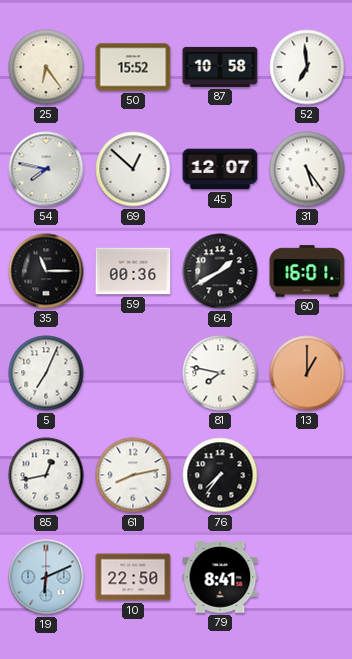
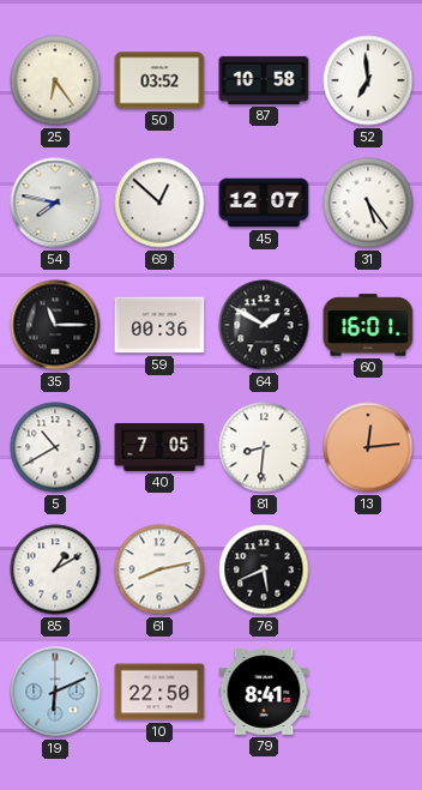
50: 15:52 -> 03:52
64: 1:40 -> 1:50
5: 7:04 -> 10:40
40: none -> 7:05
81: 7:47 -> 8:31
13: 1:00 -> 12:14
85: 12:43 -> 1:10
76: 7:36 -> 5:41
